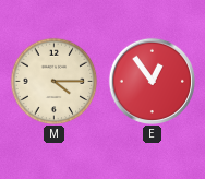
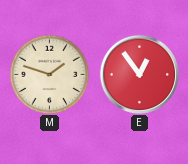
M: 4:15 -> 1:48
